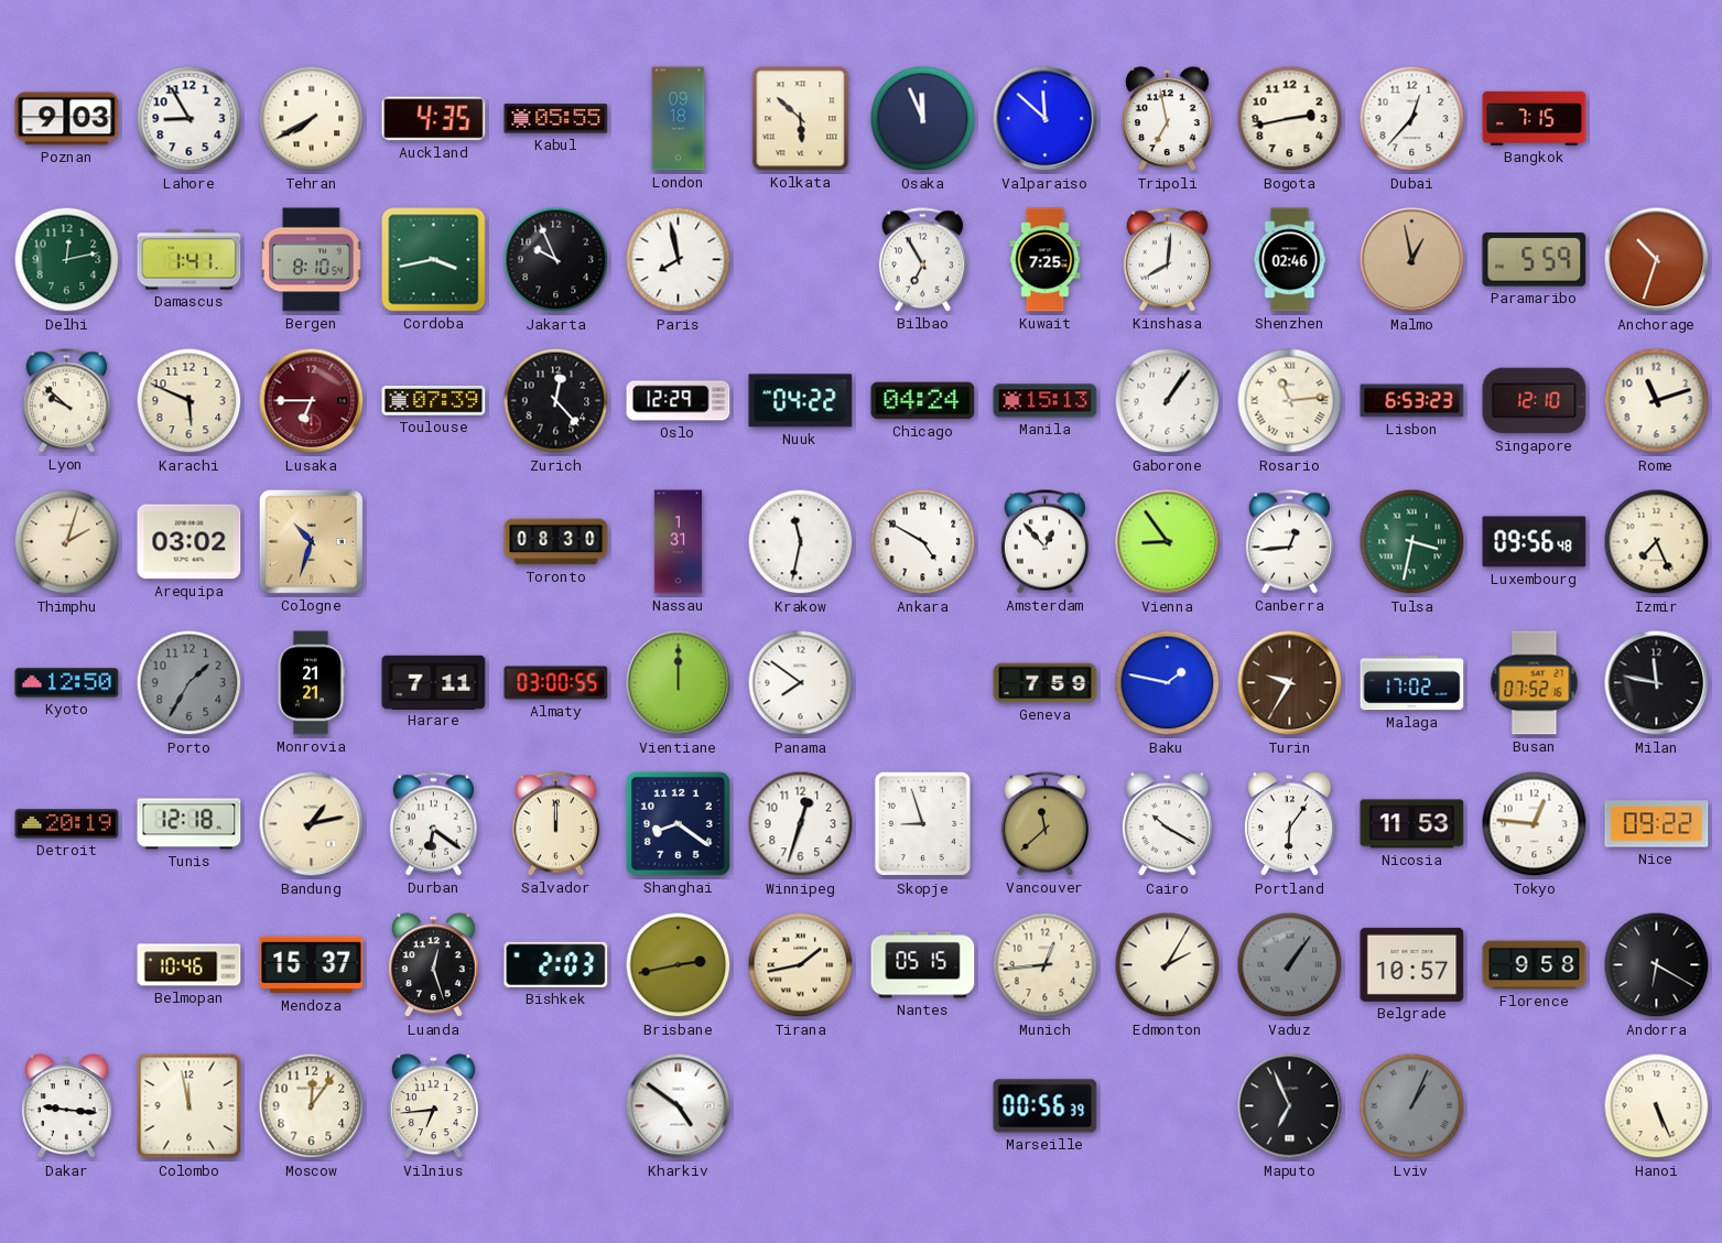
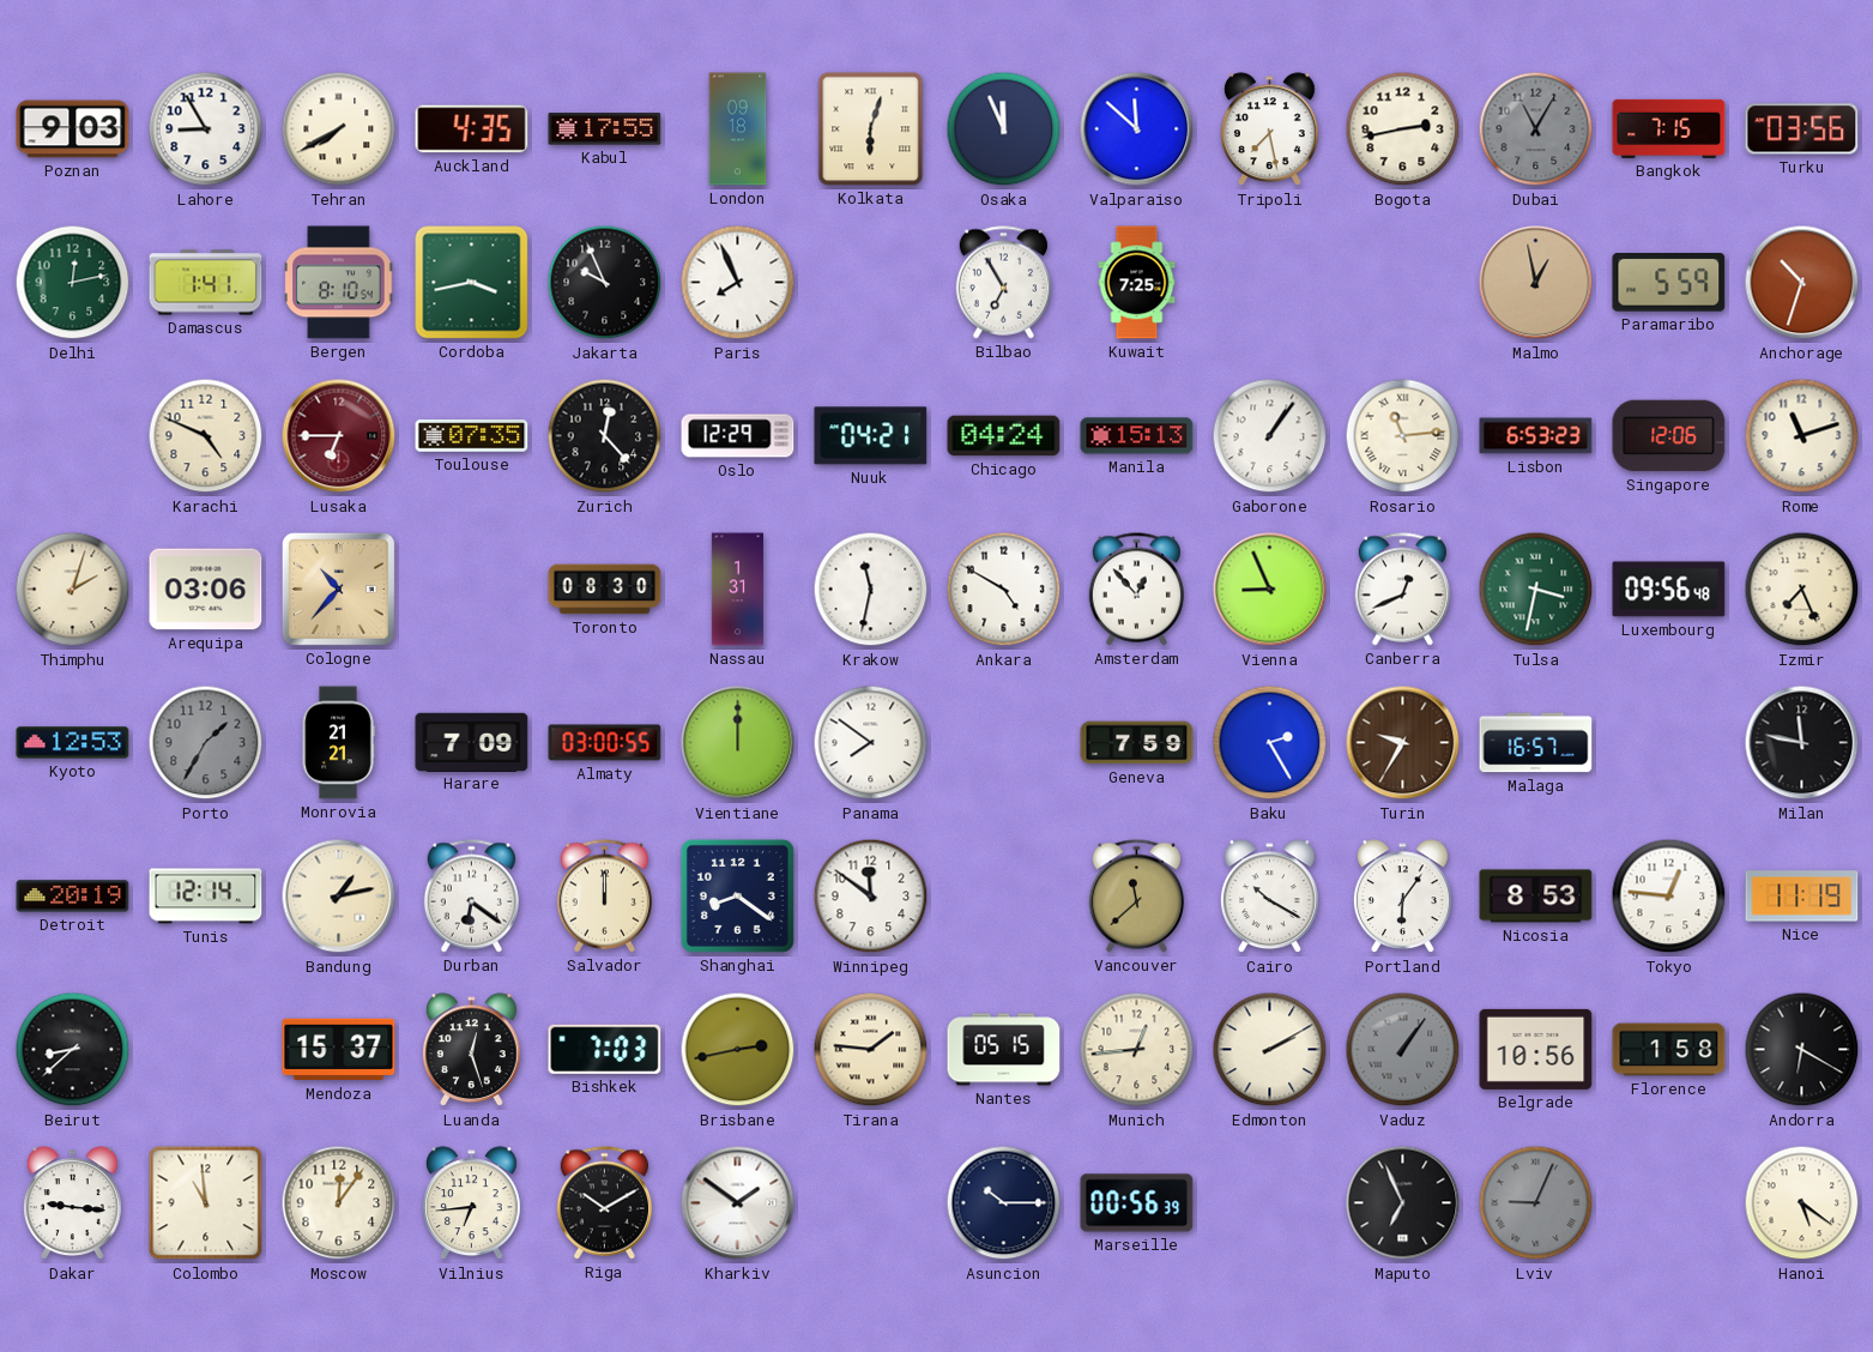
Kabul: 05:55 -> 17:55
Kolkata: 5:52 -> 6:03
Tripoli: 6:58 -> 7:28
Dubai: 12:37 -> 11:05
Dubai dial: white -> grey
Turku: none -> 03:56
Paris: 7:58 -> 7:56
Kinshasa: 8:01 -> none
Shenzhen: 02:46 -> none
Lyon: 9:52 -> none
Karachi: 5:49 -> 4:49
Toulouse: 07:39 -> 07:35
Nuuk: 04:22 -> 04:21
Singapore: 12:10 -> 12:06
Arequipa: 03:02 -> 03:06
Cologne: 10:33 -> 10:37
Vienna: 8:54 -> 8:56
Canberra: 12:44 -> 12:41
Kyoto: 12:50 -> 12:53
Harare: 7:11 -> 7:09
Baku: 1:47 -> 2:25
Malaga: 17:02 -> 16:57
Busan: 07:52 -> none
Tunis: 12:18 -> 12:14
Winnipeg: 12:33 -> 11:51
Skopje: 8:57 -> none
Nicosia: 11:53 -> 8:53
Nice: 09:22 -> 11:19
Beirut: none -> 8:38
Belmopan: 10:46 -> none
Bishkek: 2:03 -> 7:03
Tirana: 1:43 -> 1:46
Edmonton: 2:05 -> 2:10
Belgrade: 10:57 -> 10:56
Florence: 9:58 -> 1:58
Colombo: 11:58 -> 10:59
Riga: none -> 10:10
Kharkiv: 4:51 -> 1:51
Asuncion: none -> 10:15
Lviv: 1:04 -> 9:04
Hanoi: 5:26 -> 5:21
